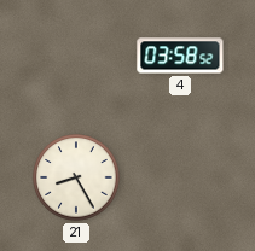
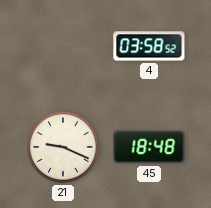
21: 8:25 -> 9:19
45: none -> 18:48
